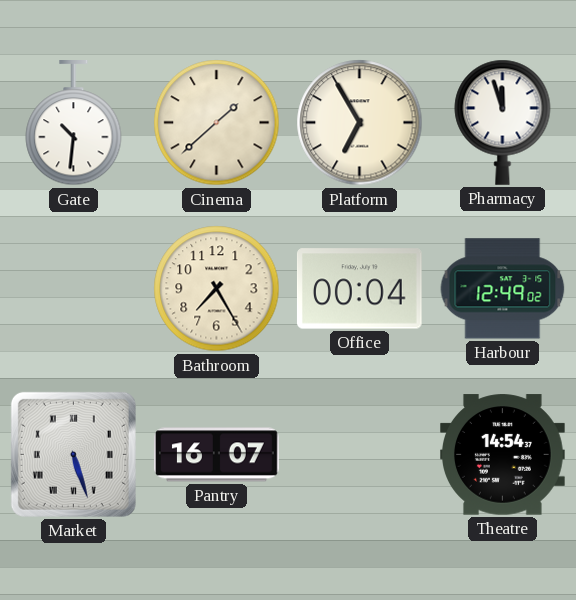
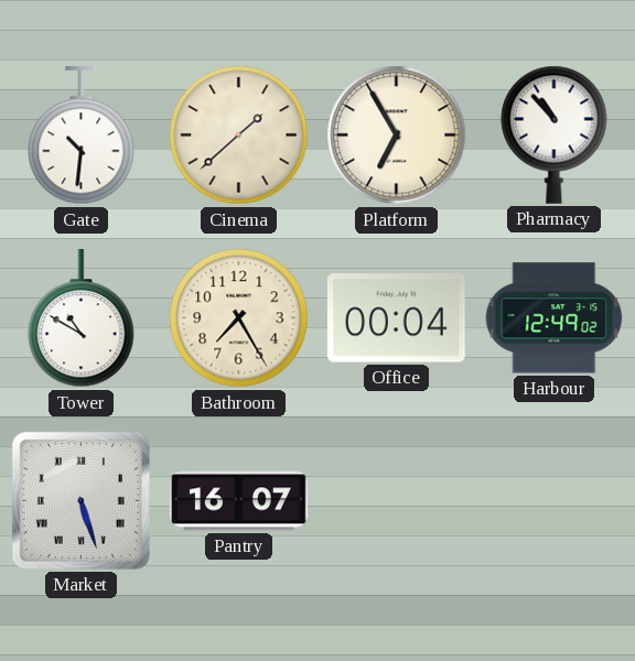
Pharmacy: 11:57 -> 10:53
Tower: none -> 10:50
Theatre: 14:54 -> none
